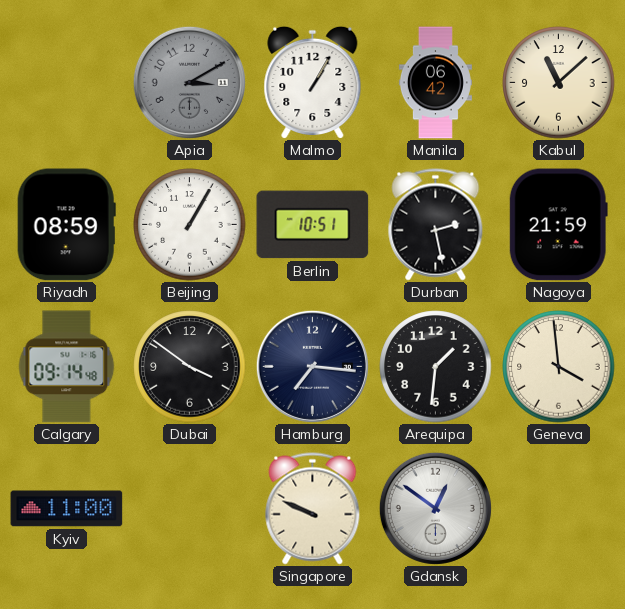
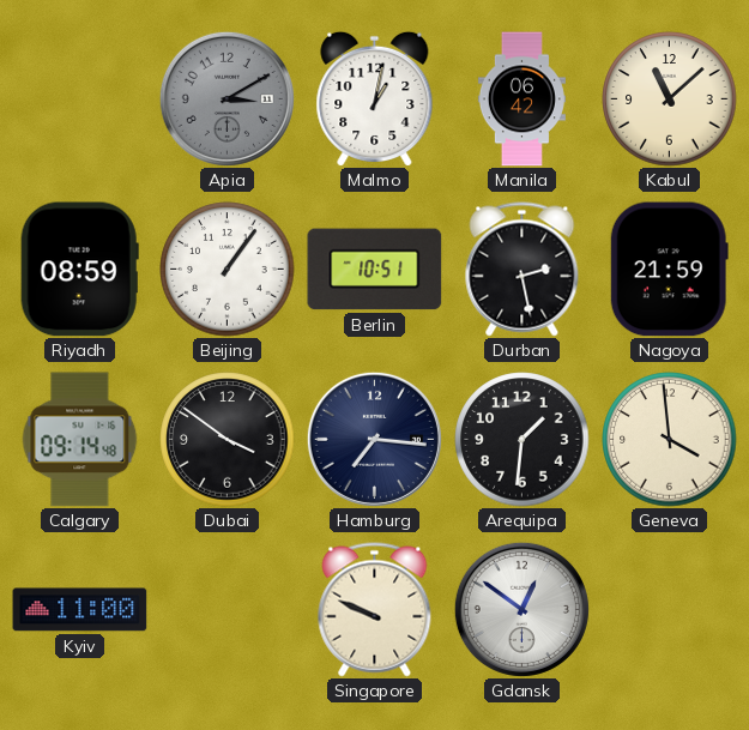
Malmo: 1:05 -> 1:02
Beijing: 1:05 -> 1:06
